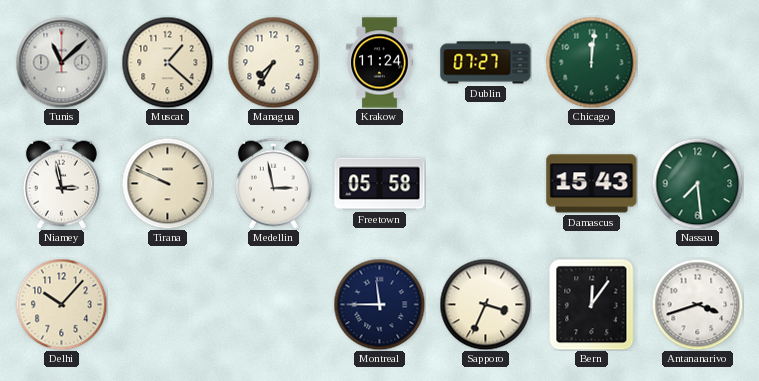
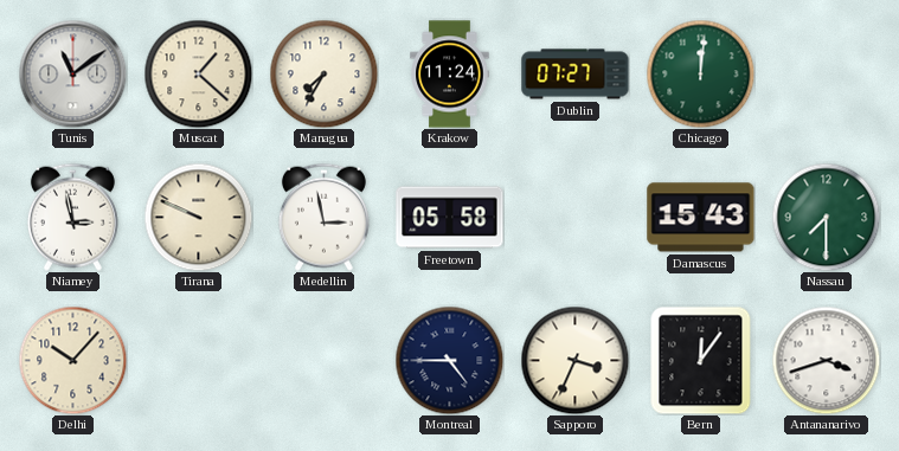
Tunis: 11:08 -> 11:09
Nassau: 7:29 -> 7:30
Montreal: 11:45 -> 4:45
